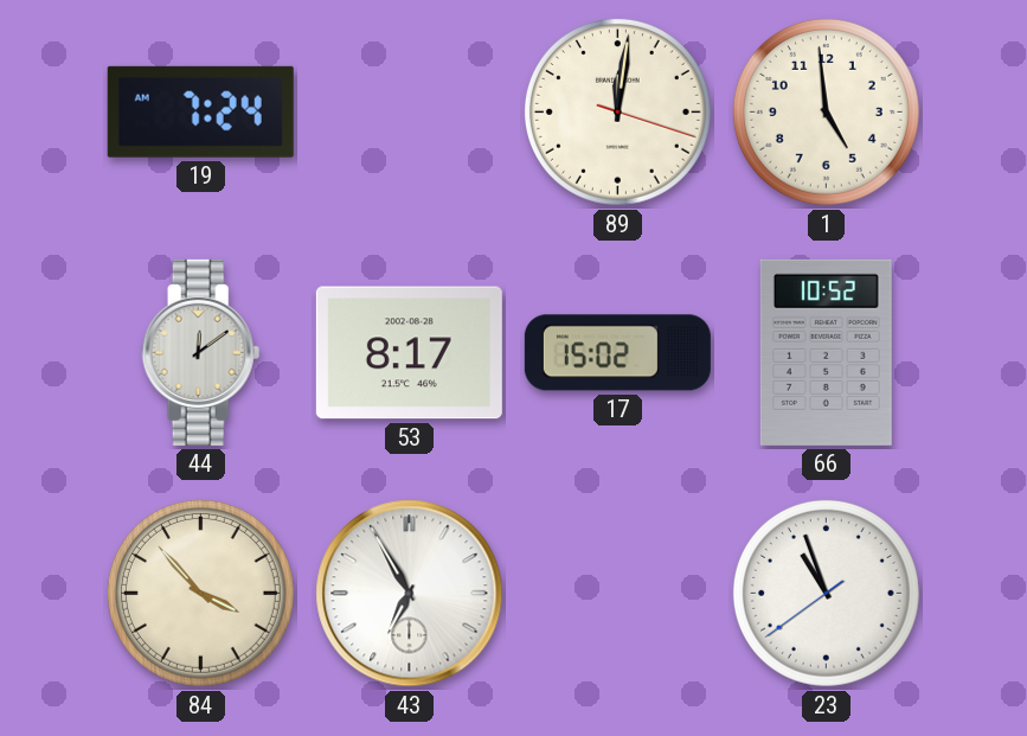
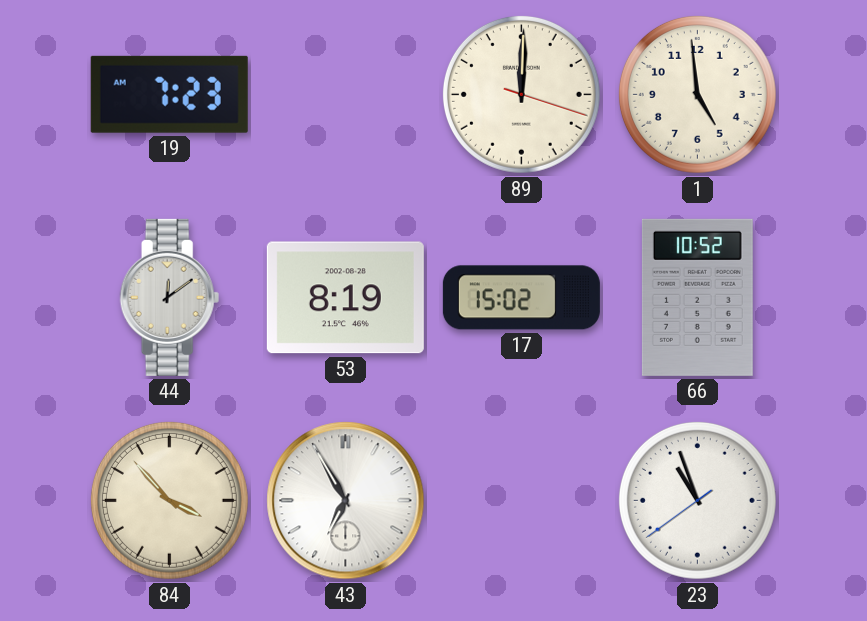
19: 7:24 -> 7:23
89: 12:01 -> 12:00
53: 8:17 -> 8:19
